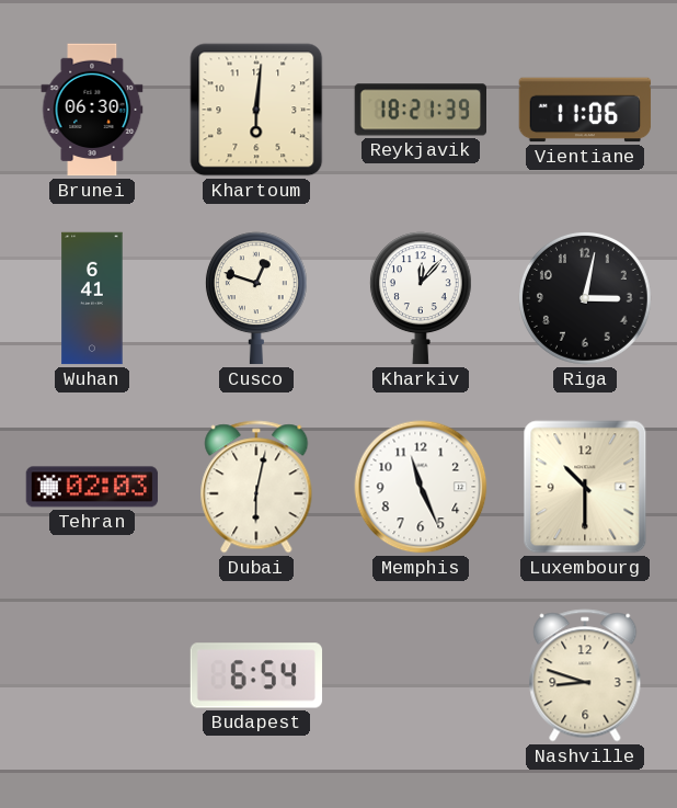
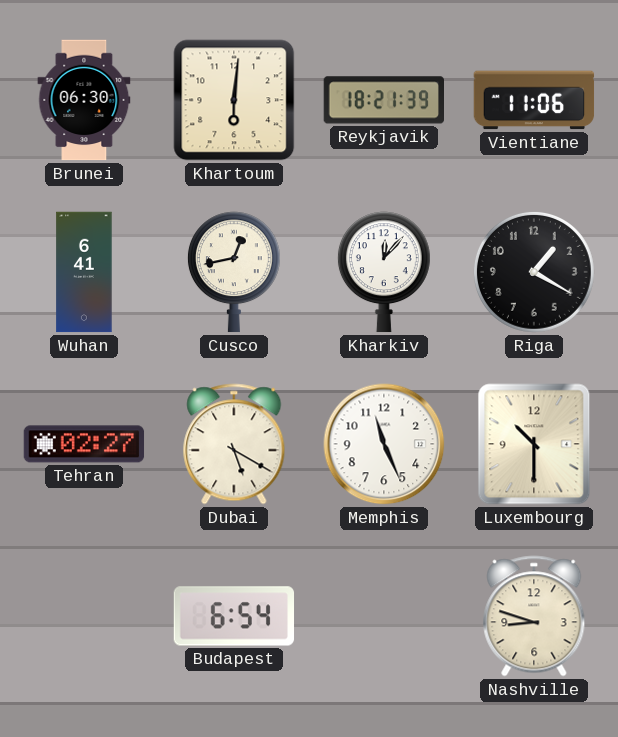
Cusco: 12:48 -> 12:43
Riga: 3:02 -> 1:20
Tehran: 02:03 -> 02:27
Dubai: 6:02 -> 5:20
